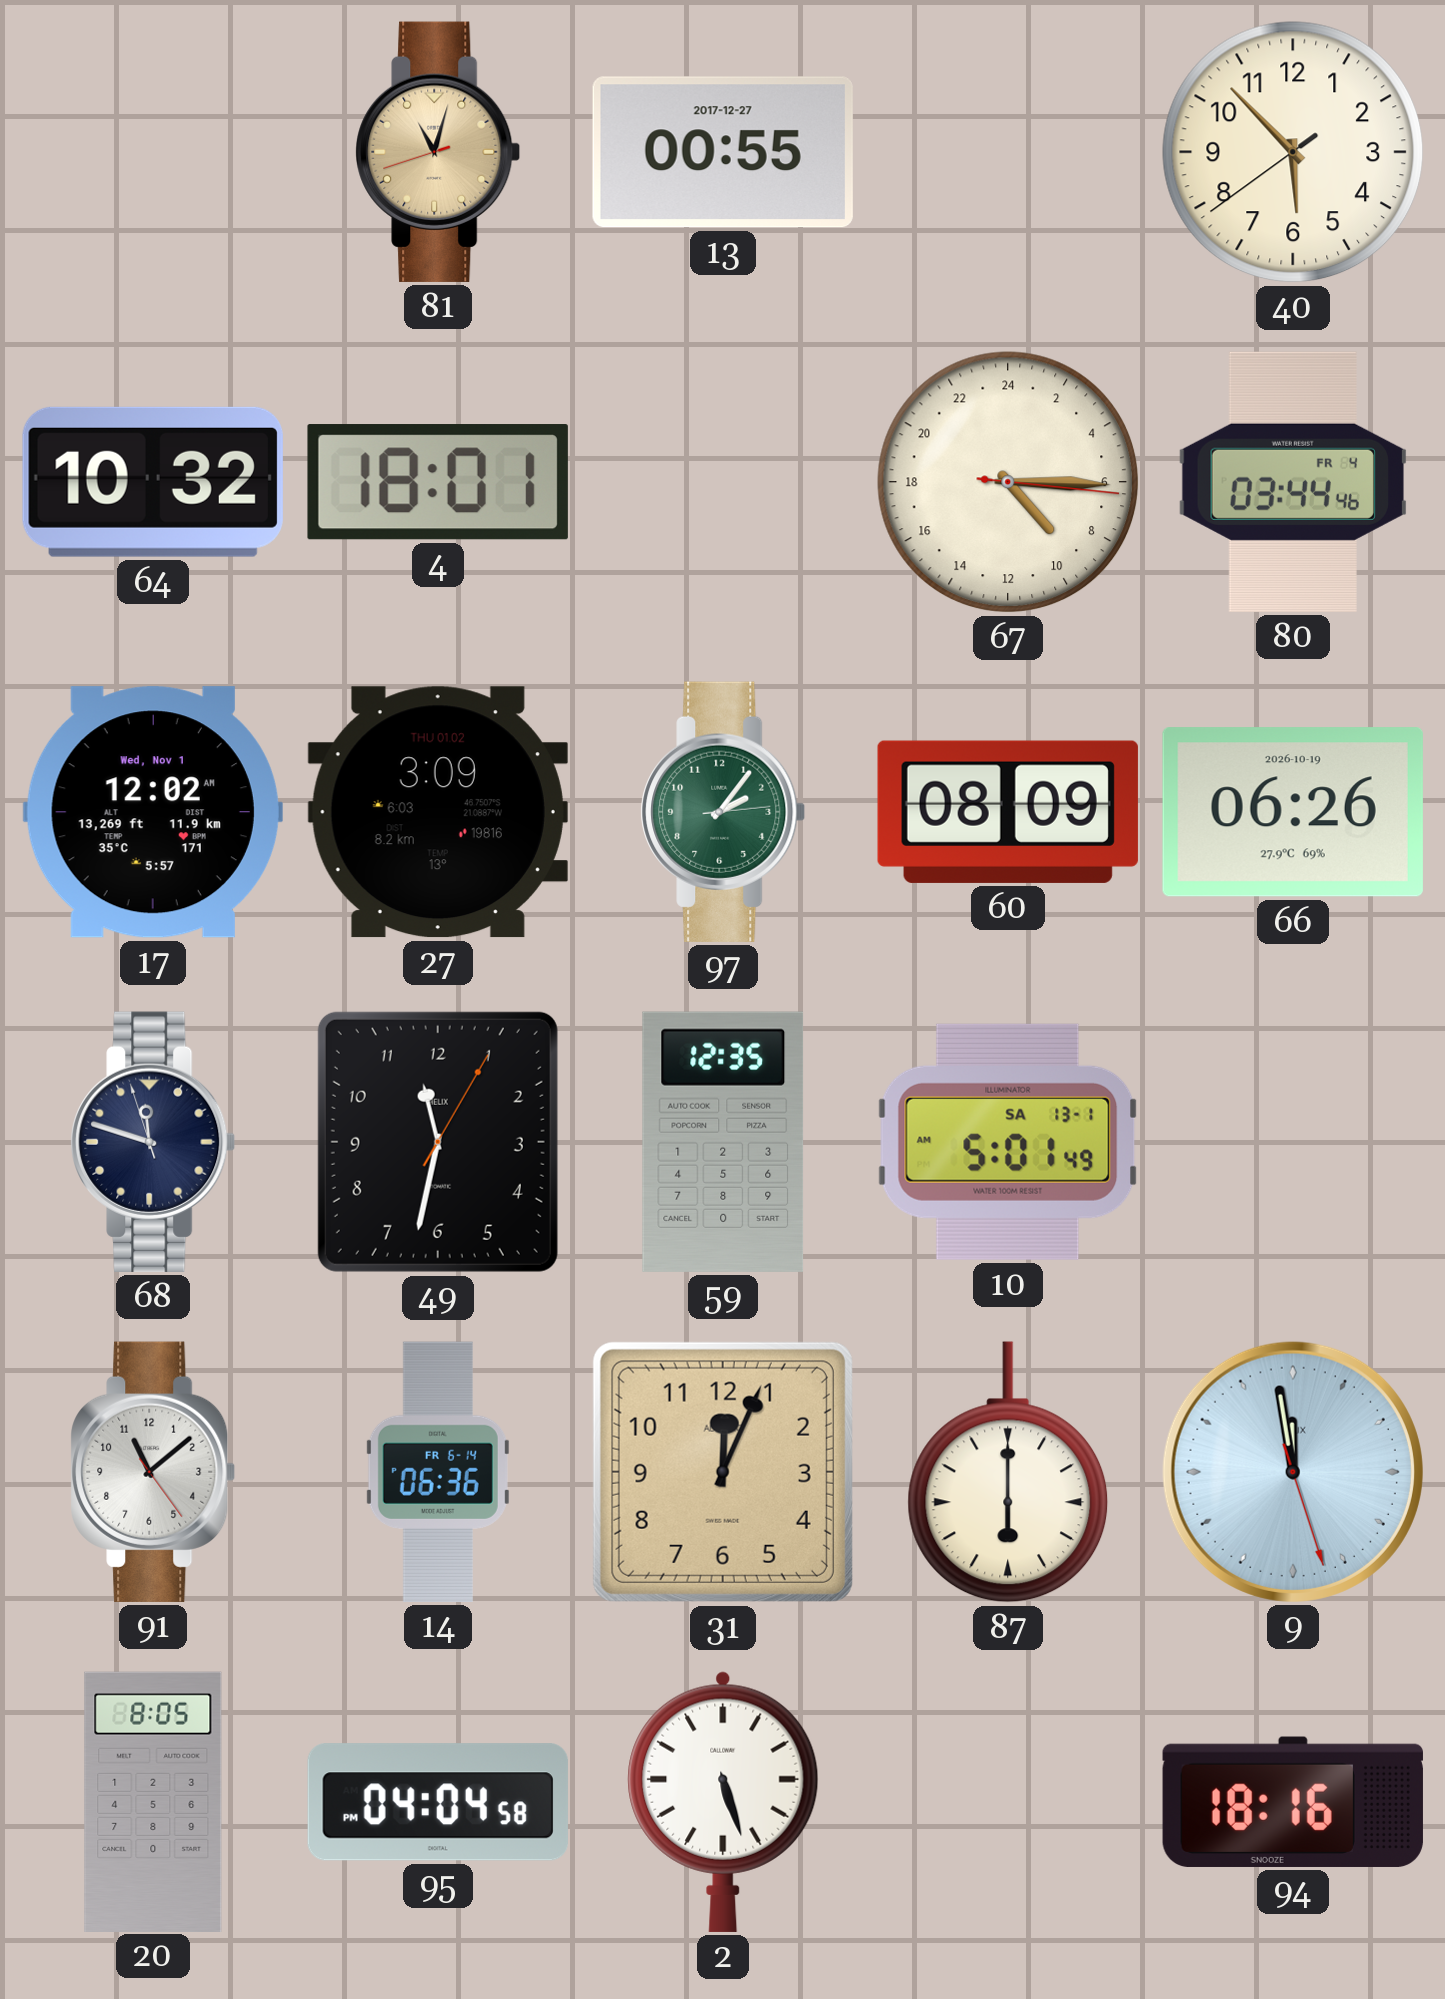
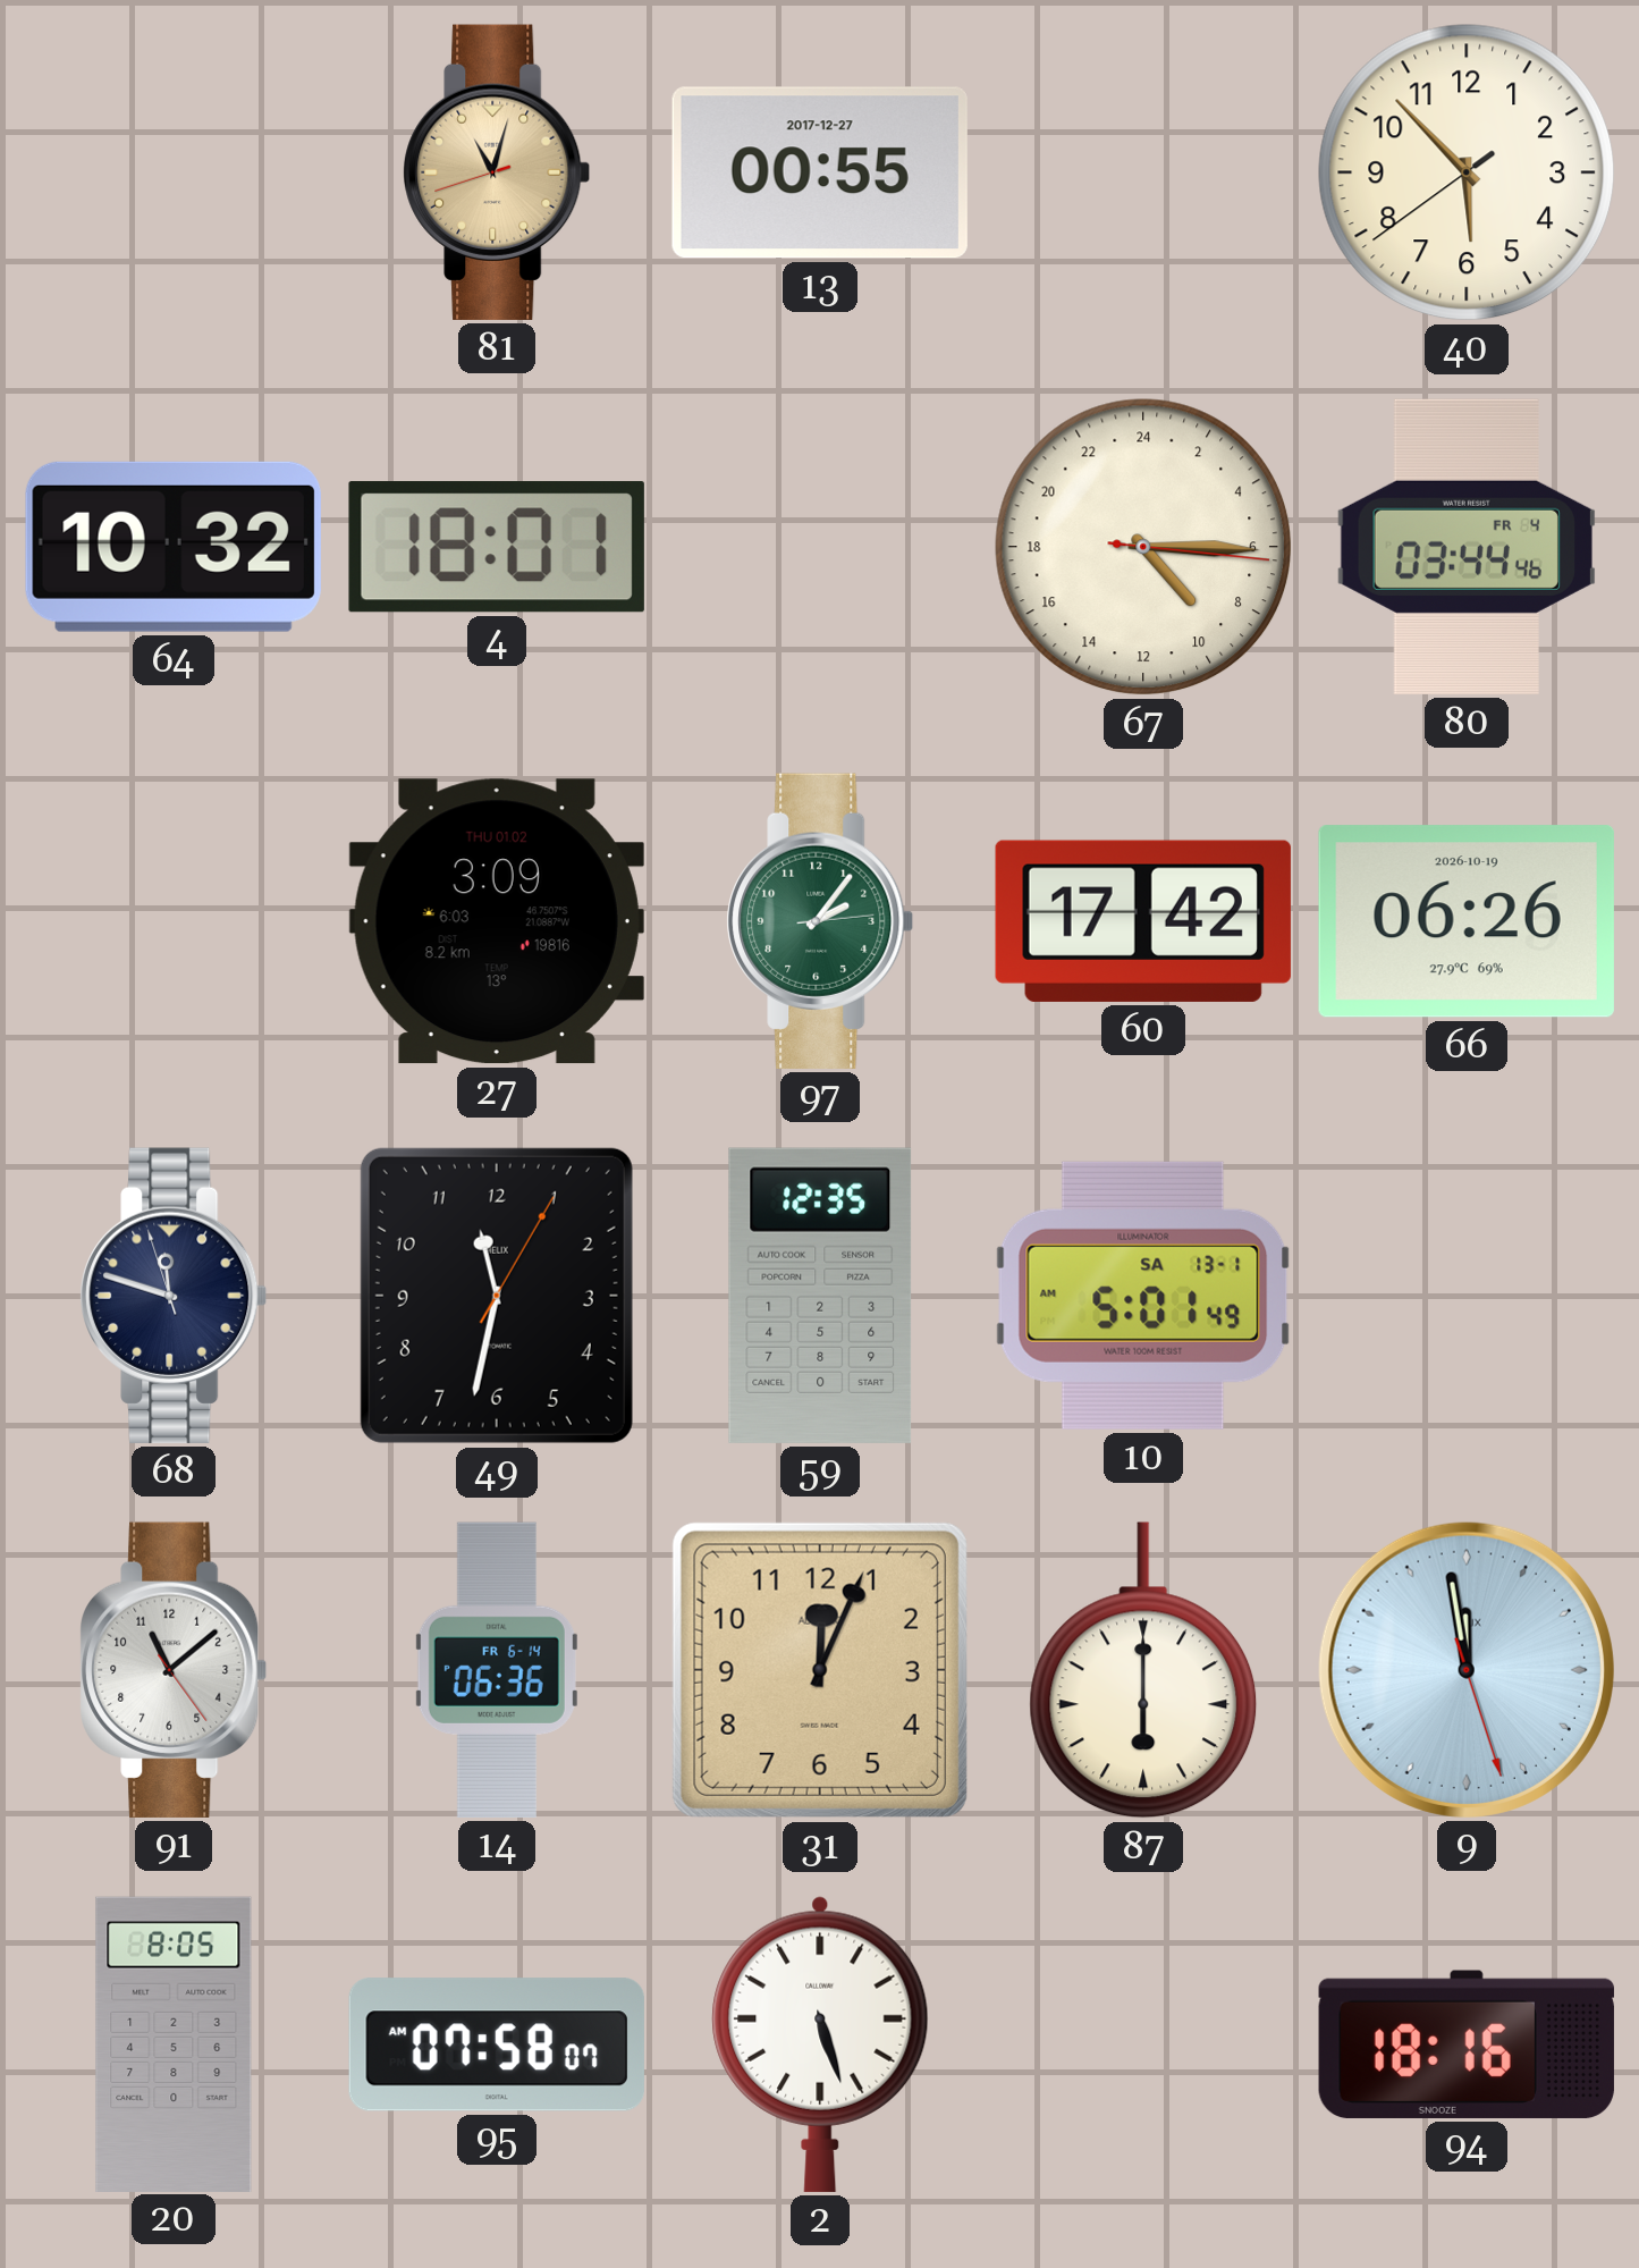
17: 12:02 -> none
60: 08:09 -> 17:42
95: 04:04 -> 07:58
